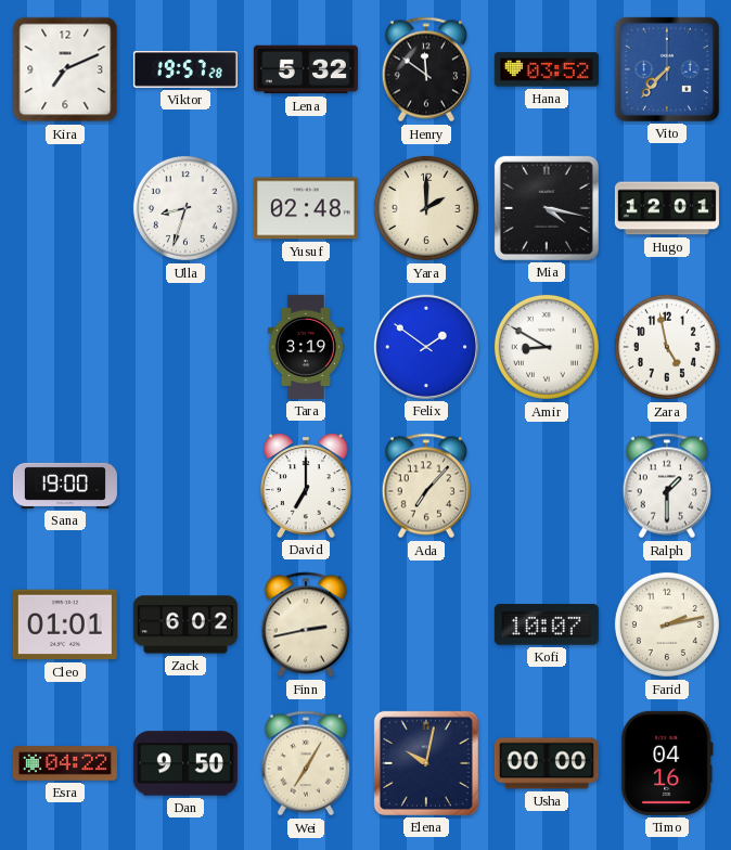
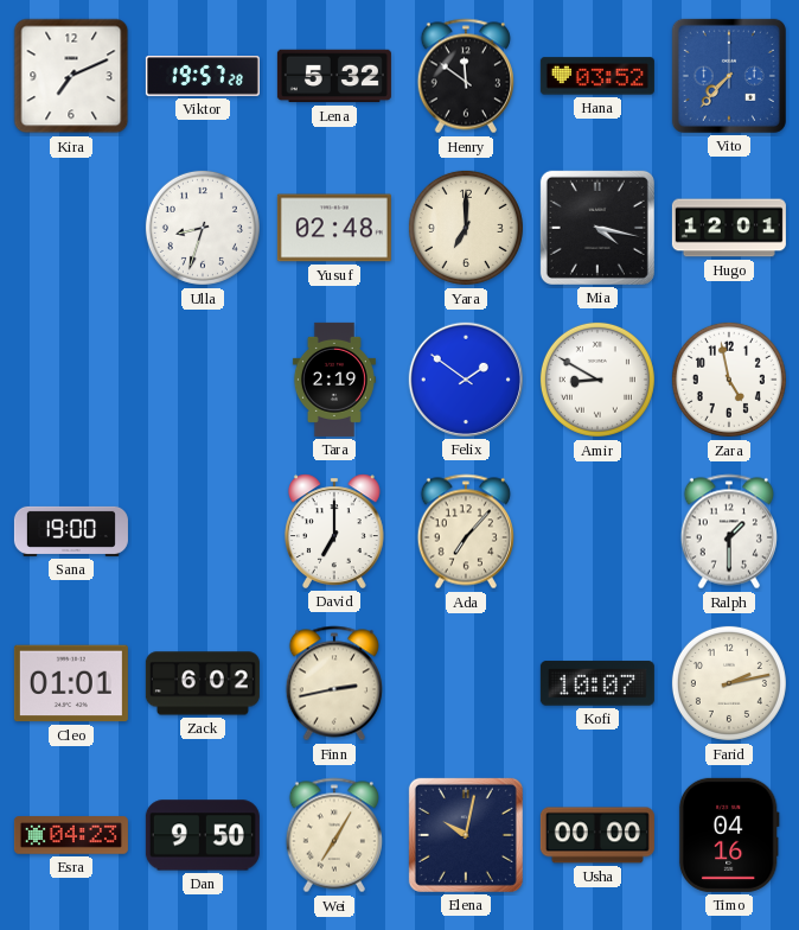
Yara: 2:00 -> 7:00
Tara: 3:19 -> 2:19
Esra: 04:22 -> 04:23
